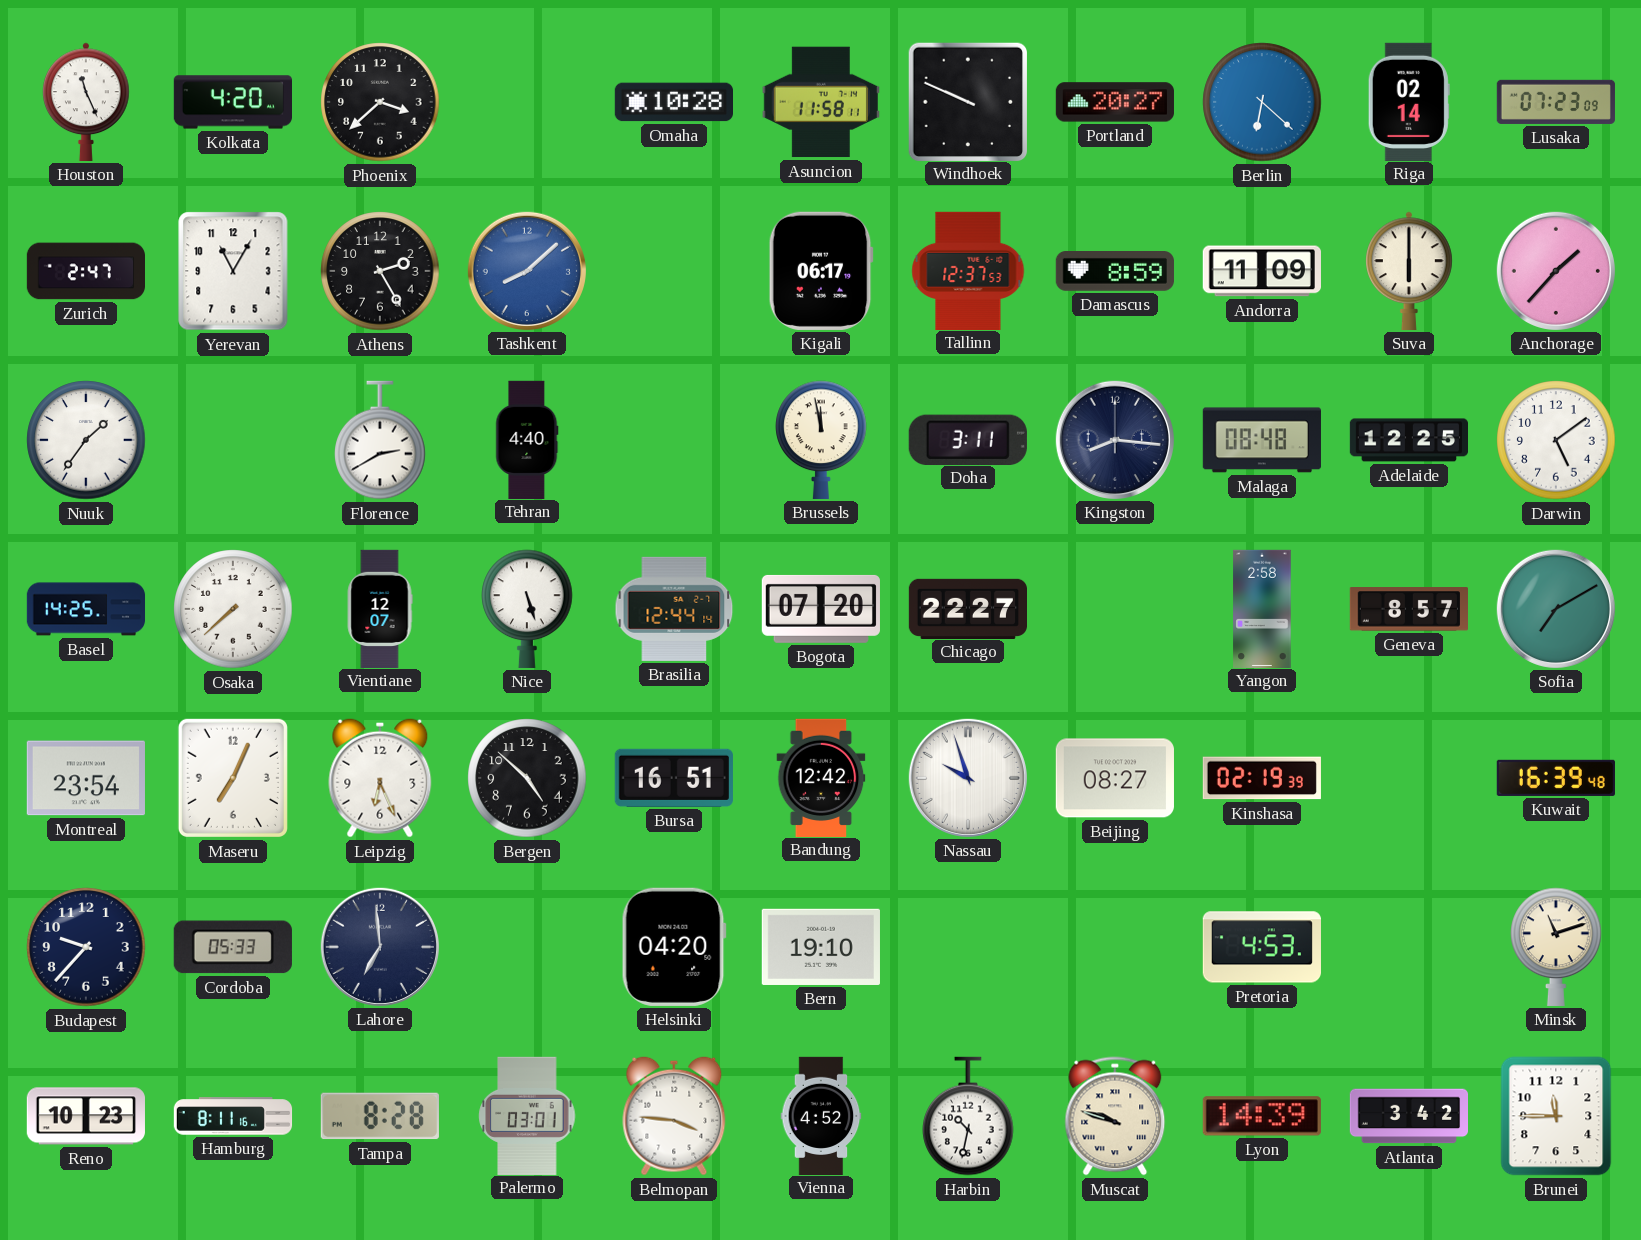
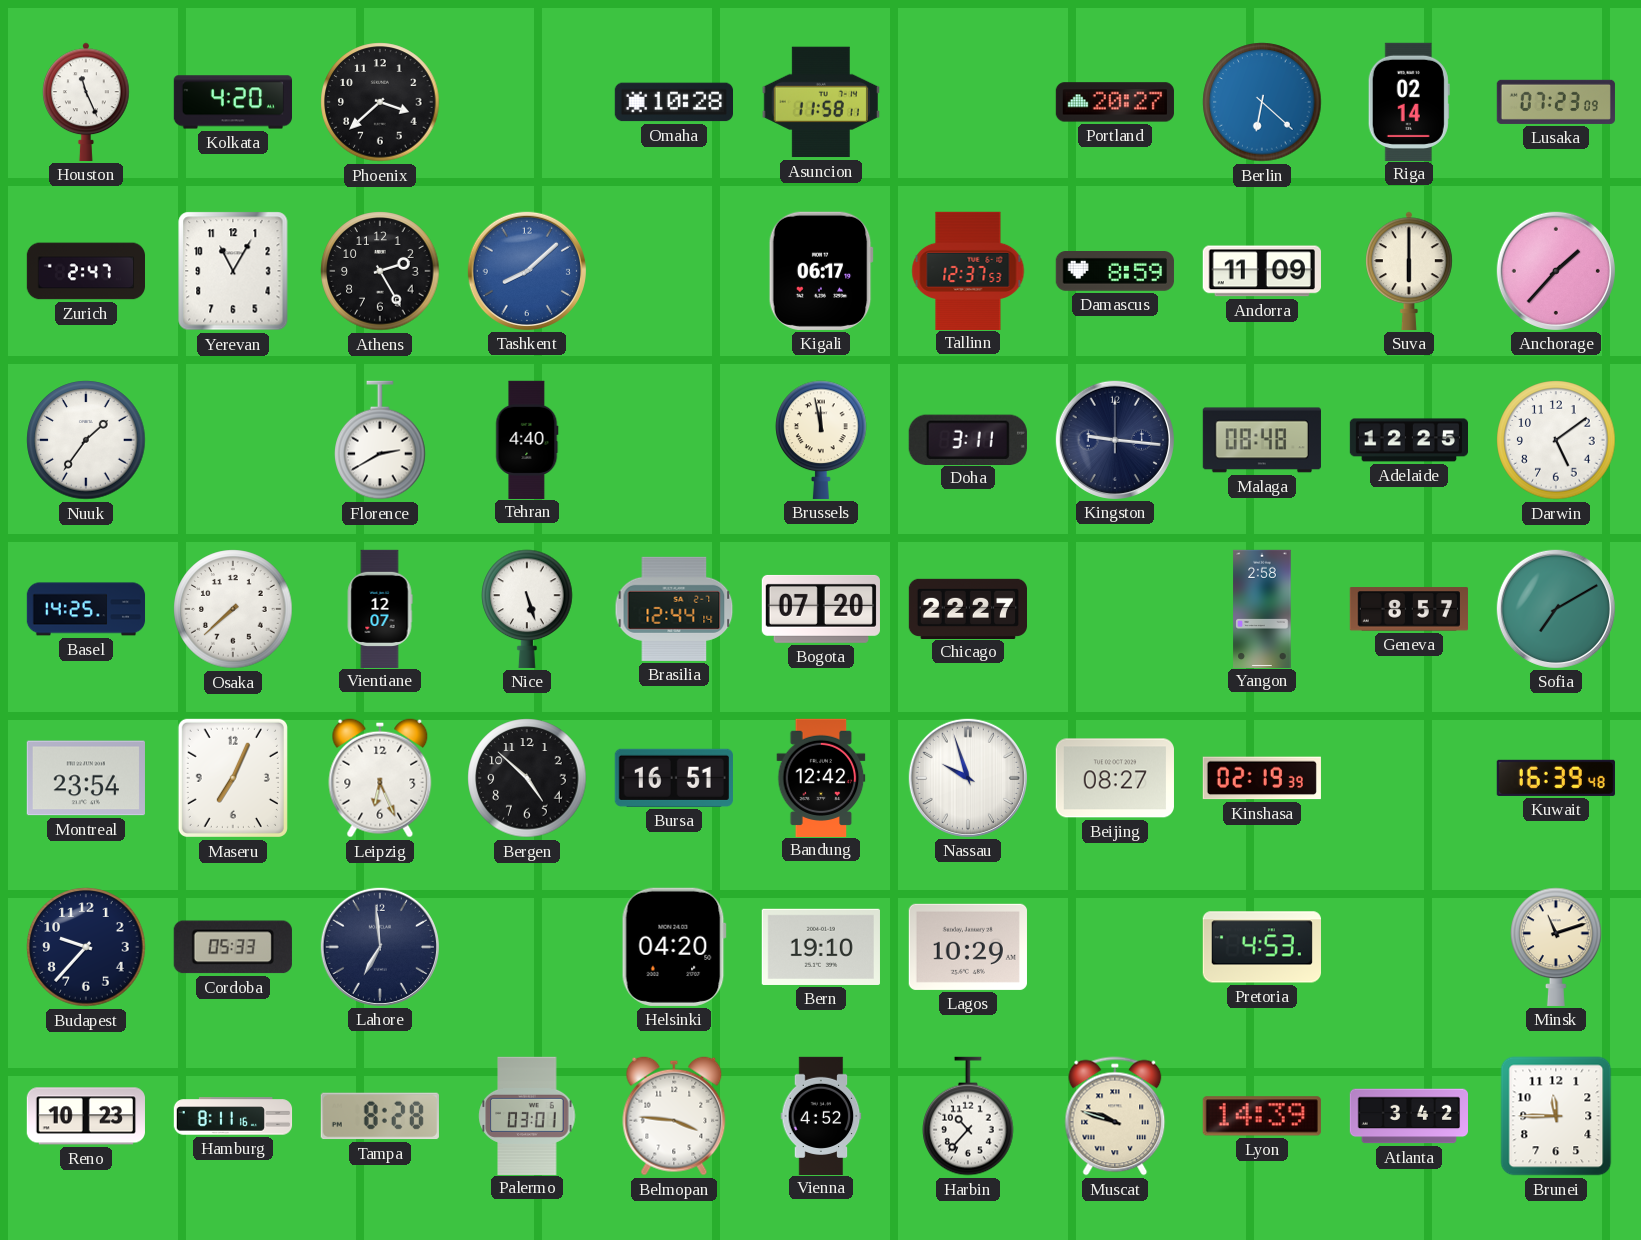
Windhoek: 9:49 -> none
Kingston: 8:16 -> 9:16
Lagos: none -> 10:29
Harbin: 10:32 -> 10:37
